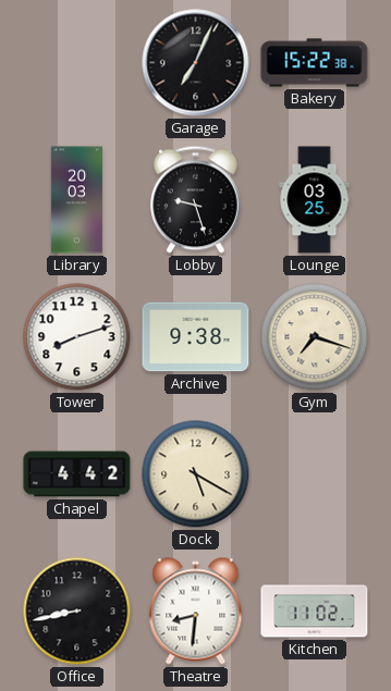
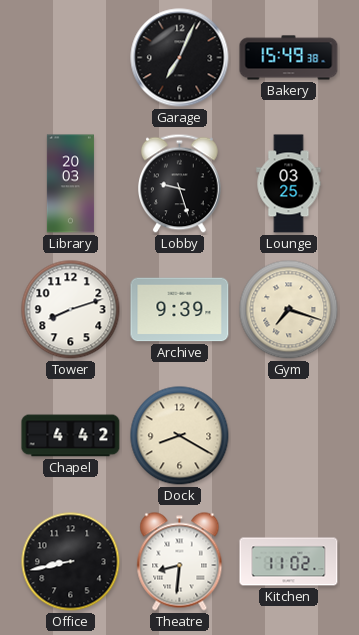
Bakery: 15:22 -> 15:49
Archive: 9:38 -> 9:39
Dock: 5:20 -> 8:20
